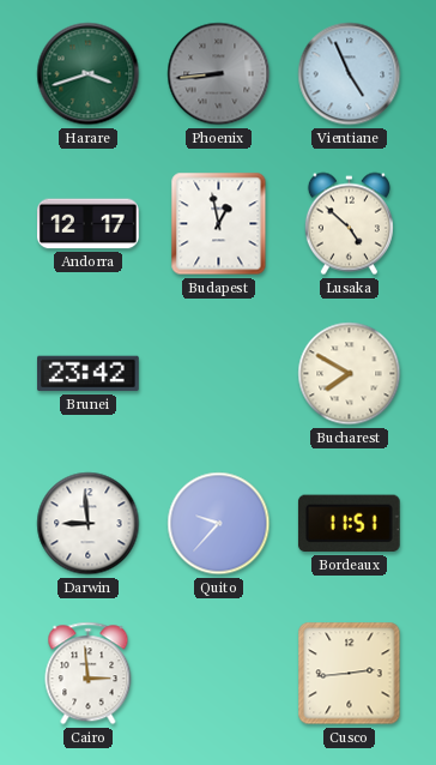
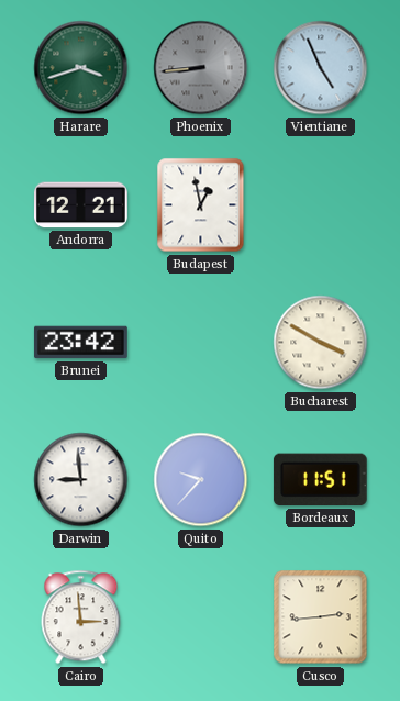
Andorra: 12:17 -> 12:21
Lusaka: 4:52 -> none
Bucharest: 7:50 -> 3:50
